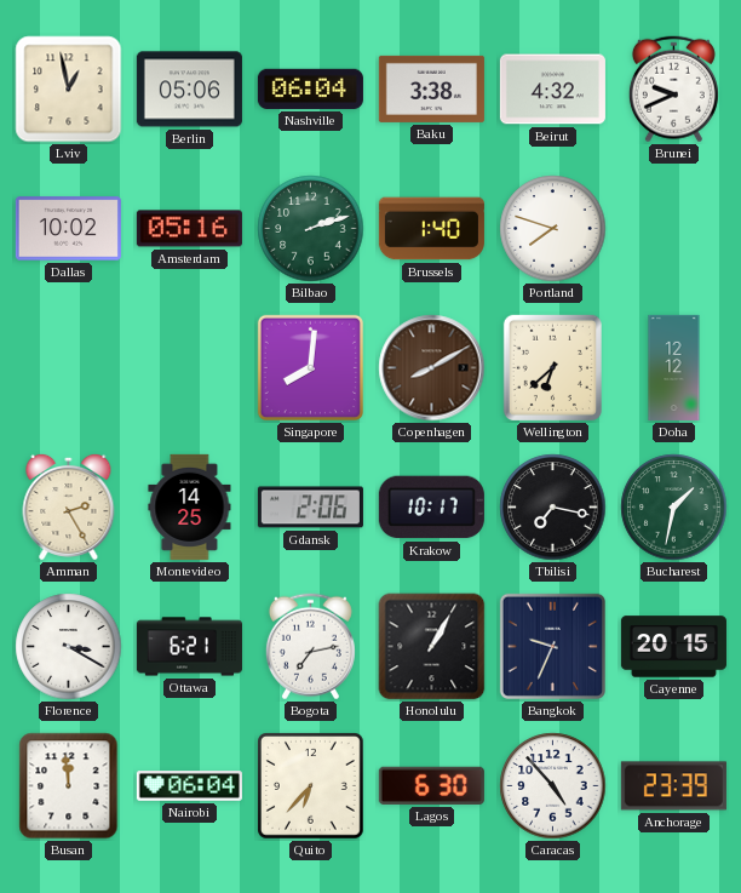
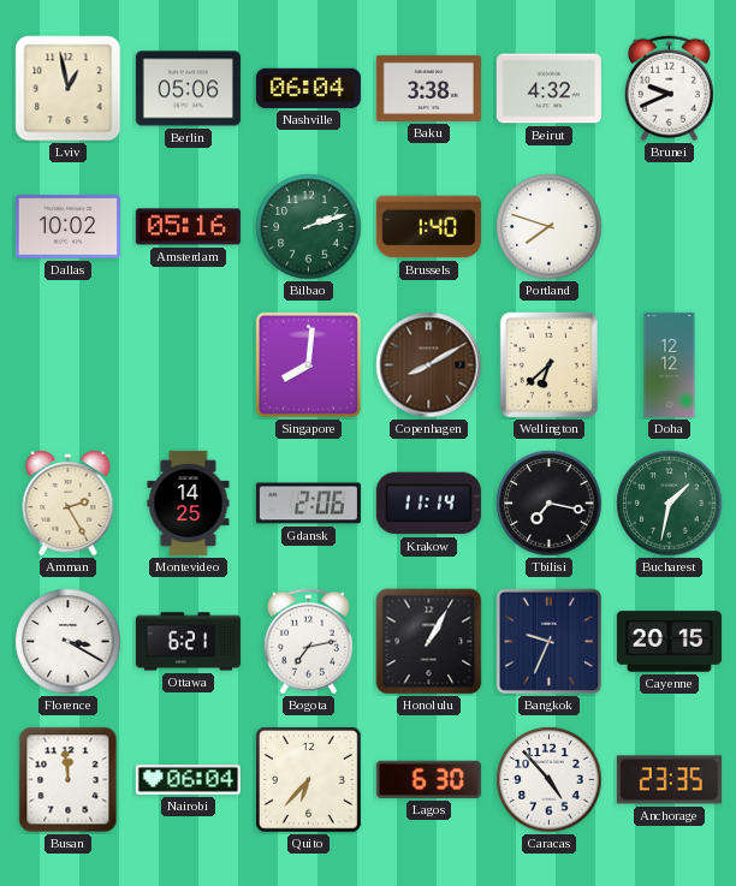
Krakow: 10:17 -> 11:14
Anchorage: 23:39 -> 23:35
